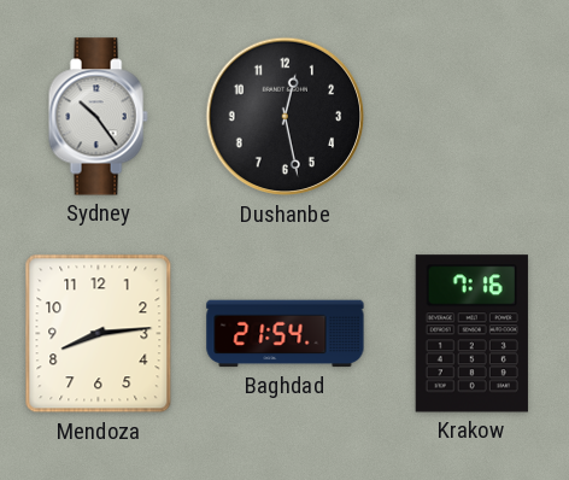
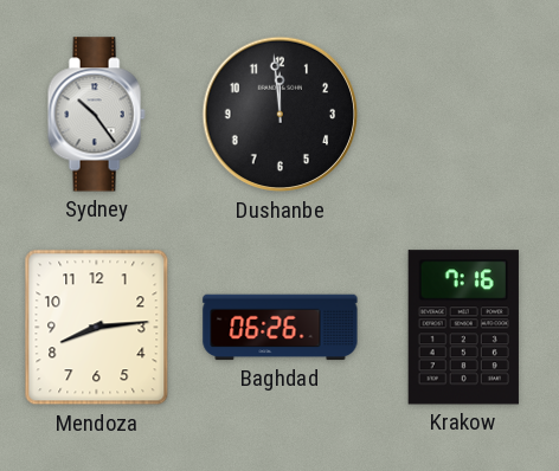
Dushanbe: 12:28 -> 11:59
Baghdad: 21:54 -> 06:26
